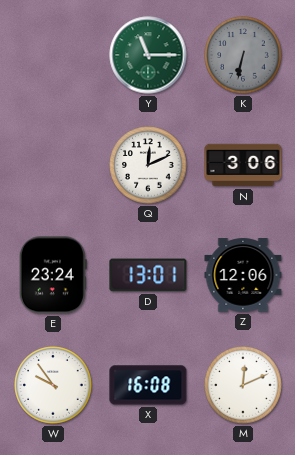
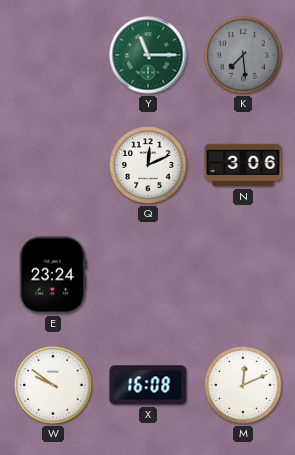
K: 6:32 -> 7:29
D: 13:01 -> none
Z: 12:06 -> none
W: 9:54 -> 9:51
